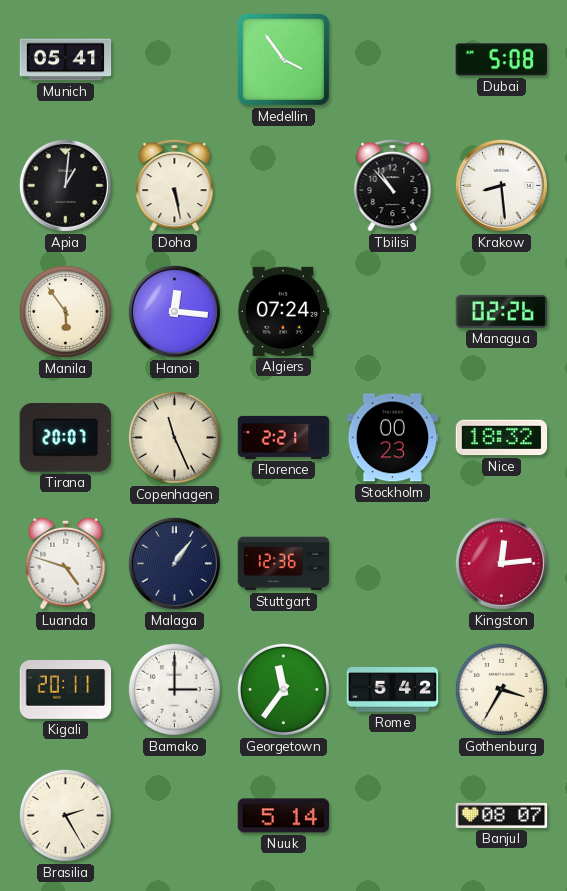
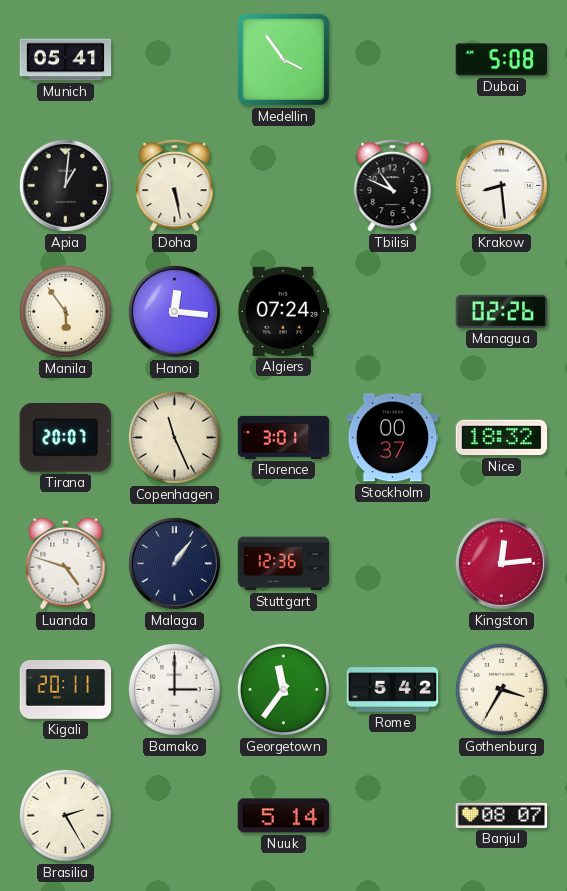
Tbilisi: 10:53 -> 10:49
Florence: 2:21 -> 3:01
Stockholm: 00:23 -> 00:37
